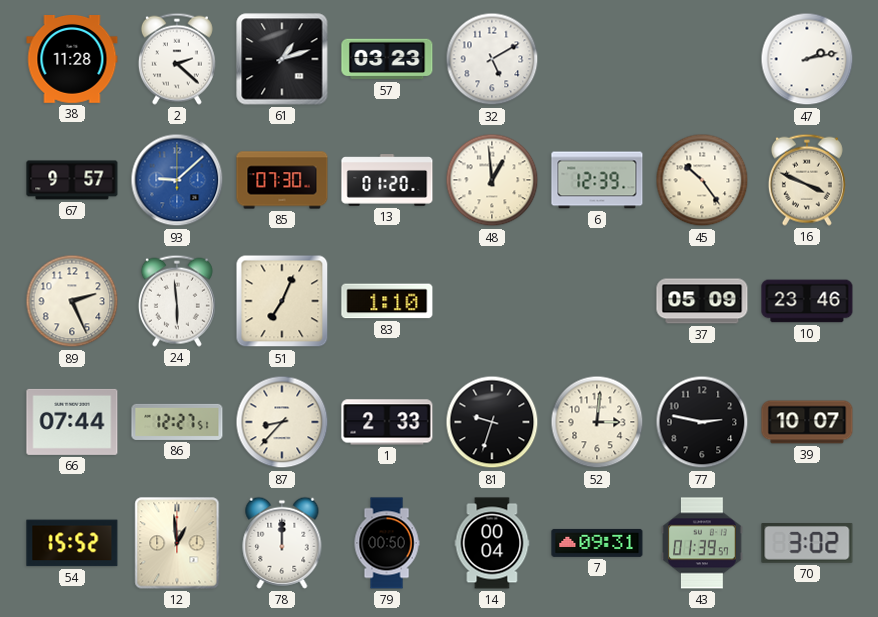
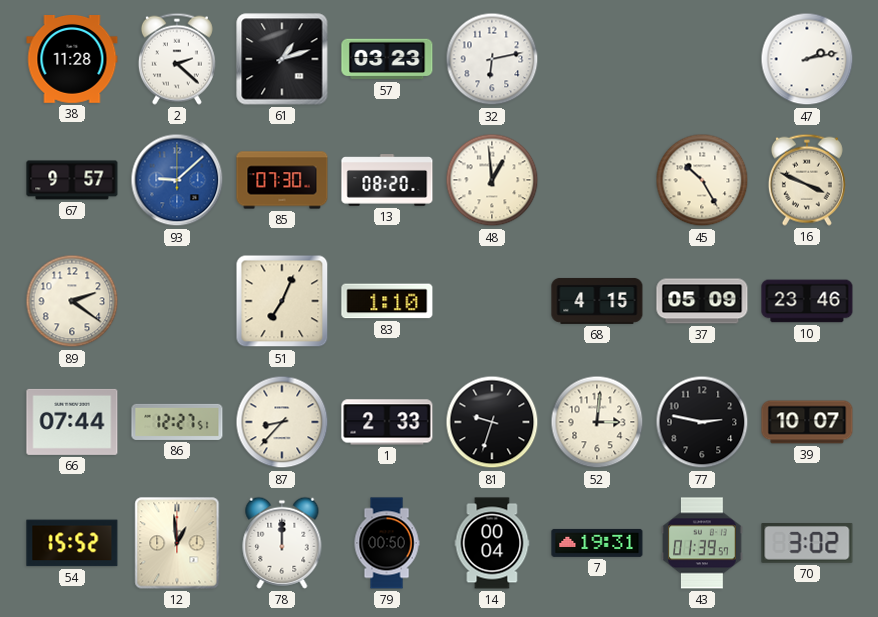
32: 5:10 -> 6:13
13: 01:20 -> 08:20
6: 12:39 -> none
45: 10:24 -> 10:25
89: 2:26 -> 2:21
24: 5:59 -> none
68: none -> 4:15
7: 09:31 -> 19:31
